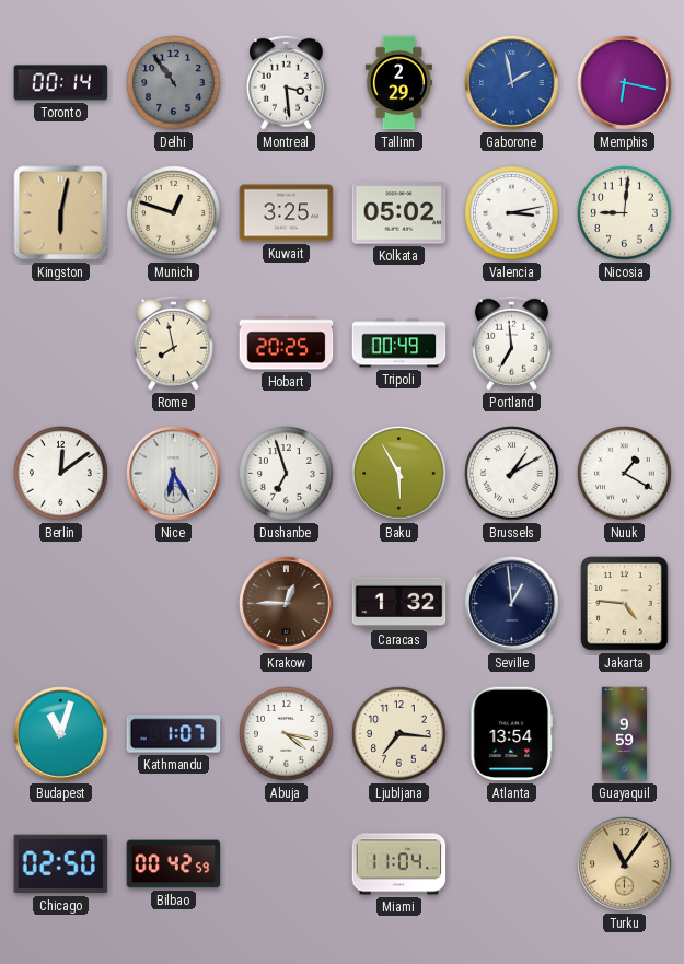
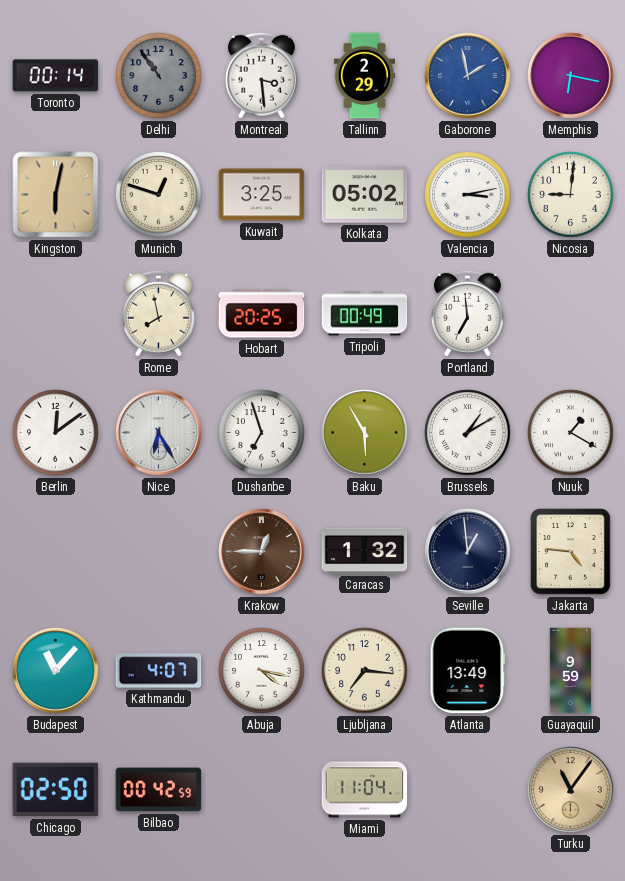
Budapest: 11:03 -> 11:07
Kathmandu: 1:07 -> 4:07
Atlanta: 13:54 -> 13:49
